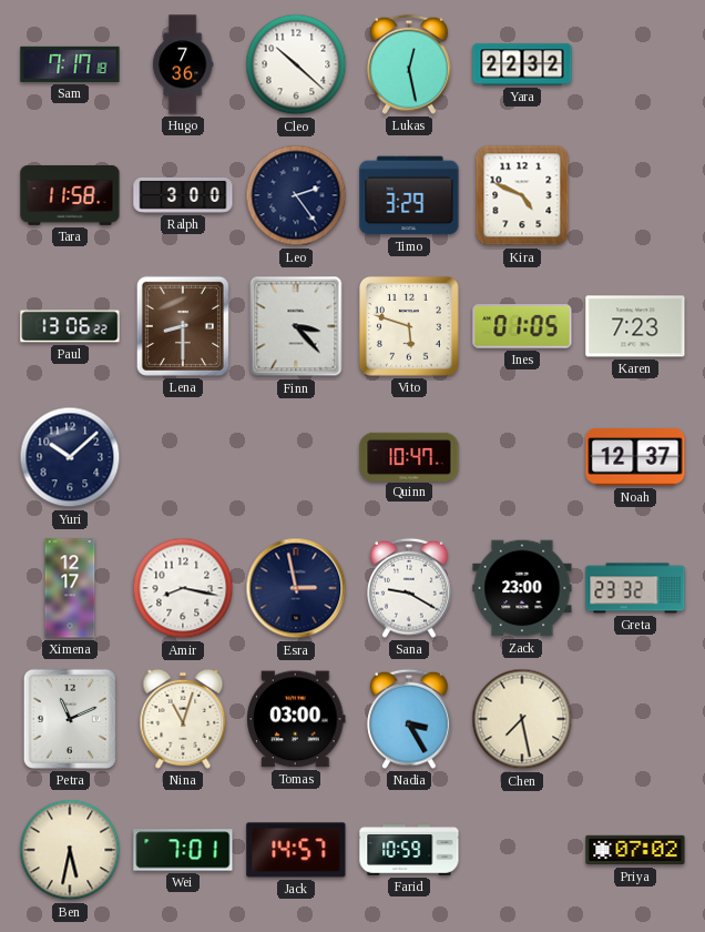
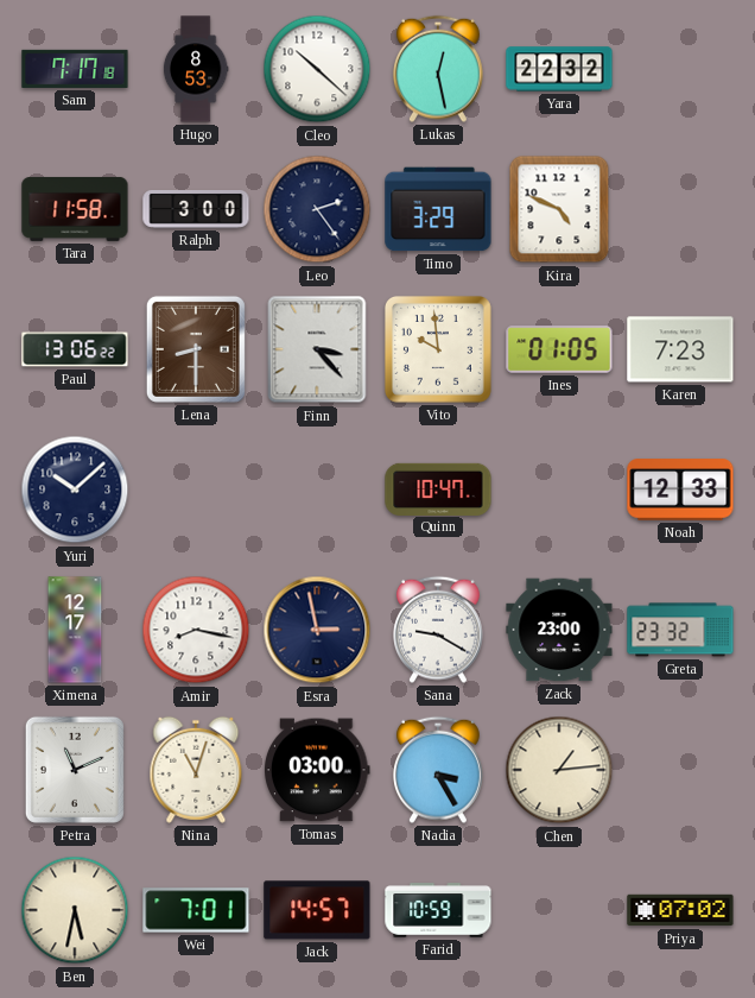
Hugo: 7:36 -> 8:53
Vito: 5:48 -> 9:59
Noah: 12:37 -> 12:33
Chen: 7:28 -> 1:14
